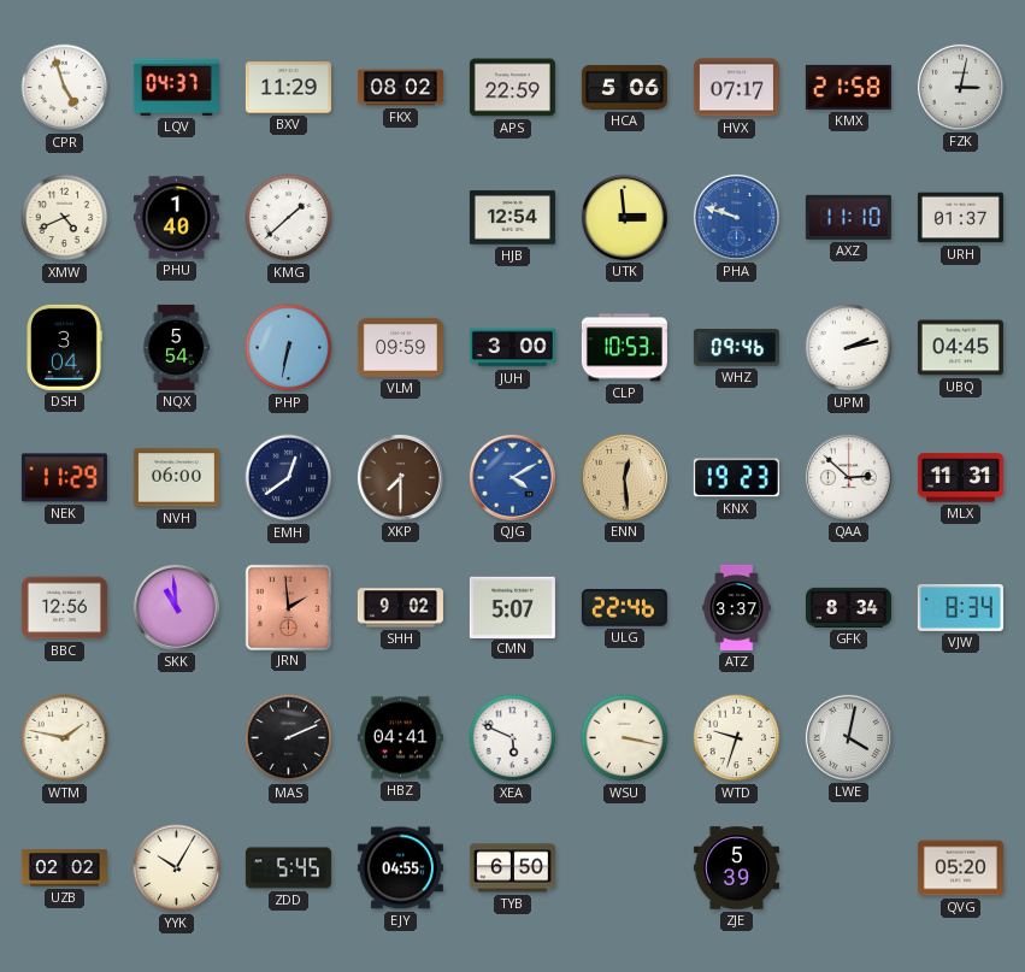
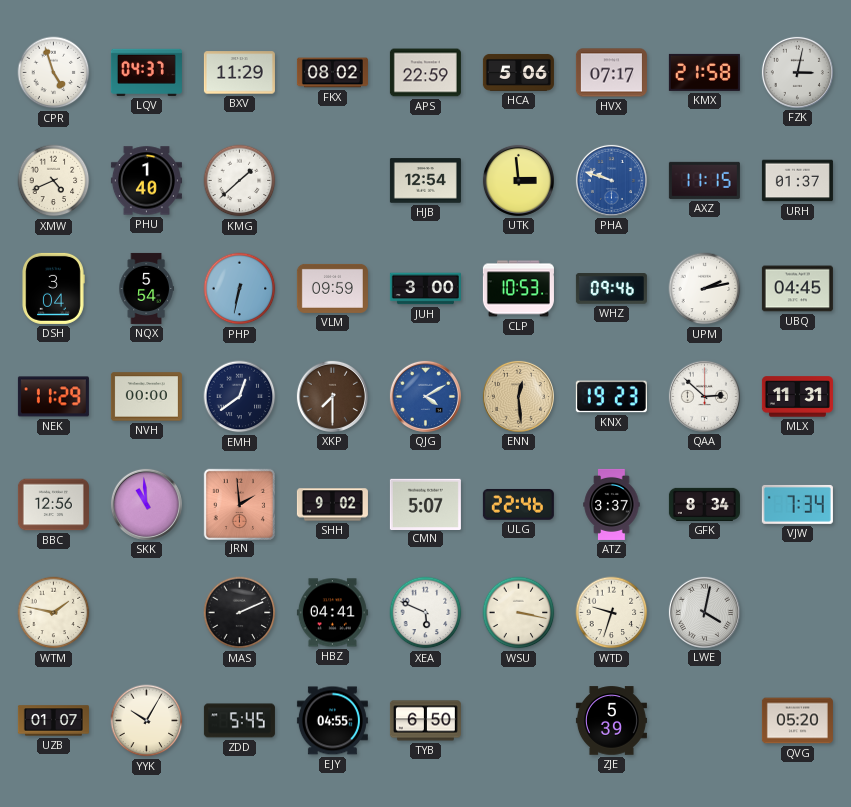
AXZ: 11:10 -> 11:15
NVH: 06:00 -> 00:00
VJW: 8:34 -> 7:34
UZB: 02:02 -> 01:07
